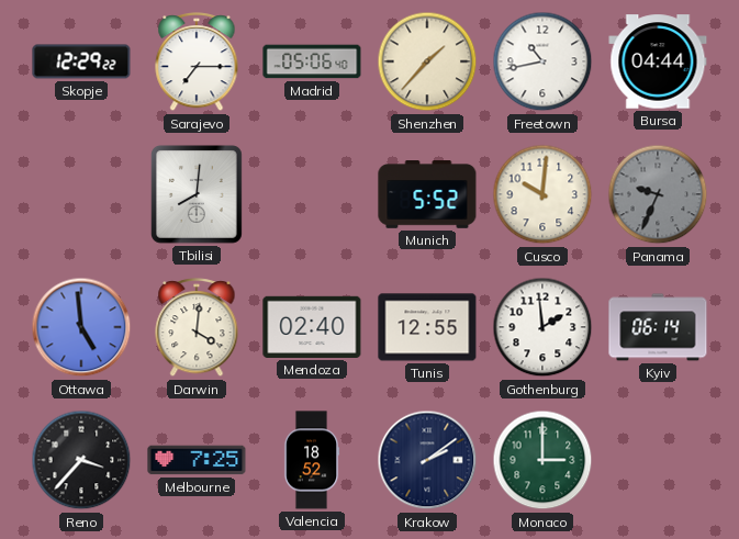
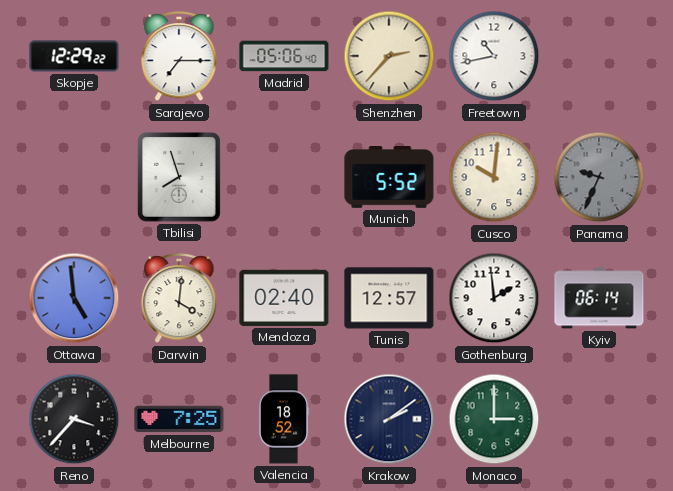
Shenzhen: 1:37 -> 2:37
Bursa: 04:44 -> none
Tbilisi: 8:01 -> 7:57
Tunis: 12:55 -> 12:57
